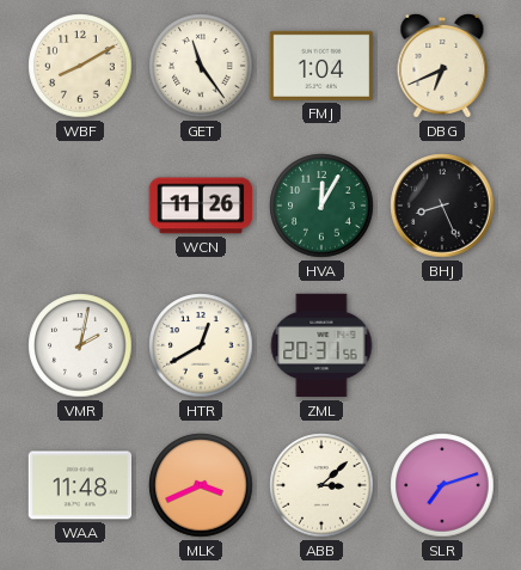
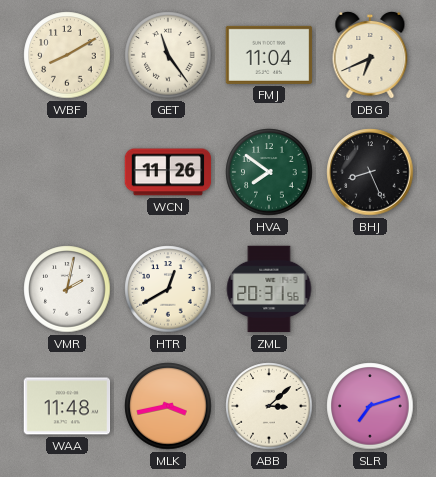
FMJ: 1:04 -> 11:04
HVA: 12:05 -> 7:51
MLK: 3:41 -> 3:43
